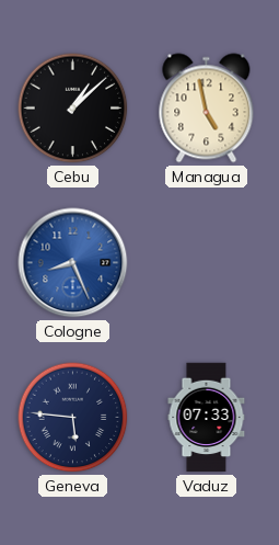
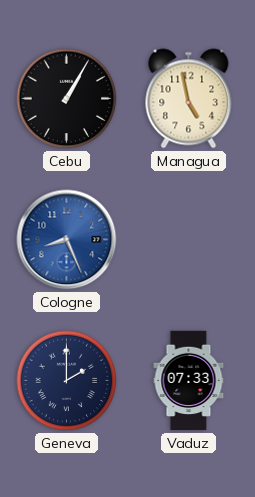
Cebu: 1:08 -> 1:05
Geneva: 5:46 -> 2:00
